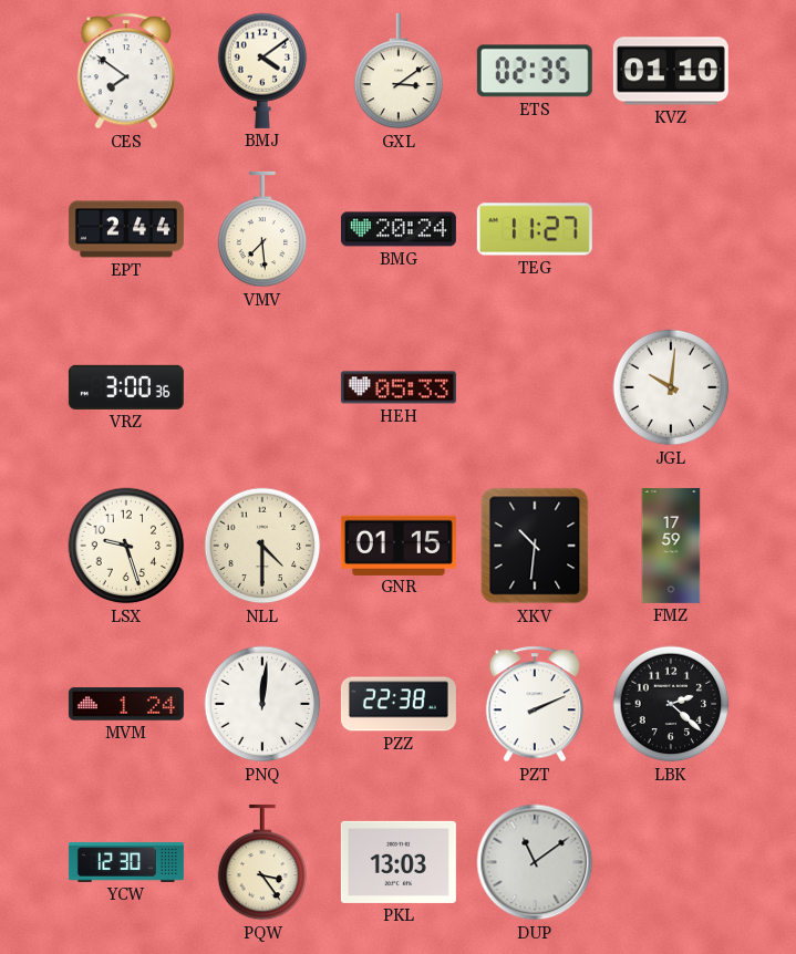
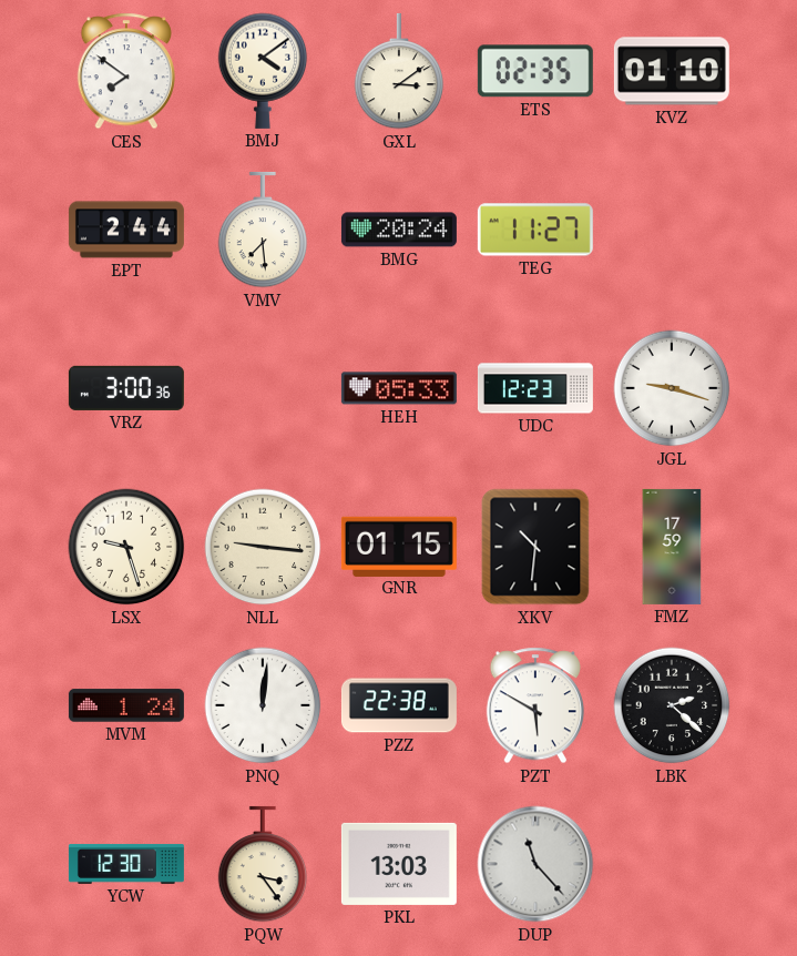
UDC: none -> 12:23
JGL: 10:01 -> 9:18
NLL: 4:30 -> 9:16
PZT: 2:11 -> 5:50
DUP: 11:09 -> 11:23
